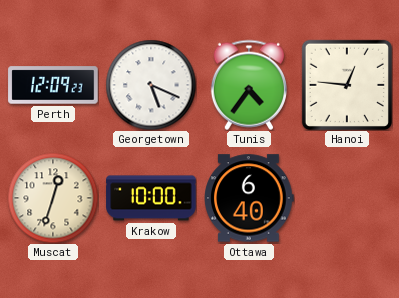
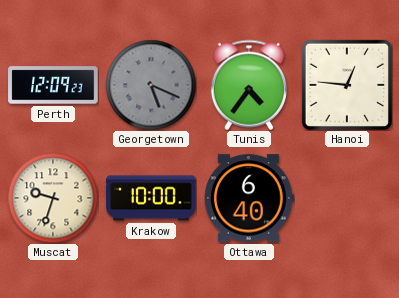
Georgetown dial: white -> grey
Muscat: 12:33 -> 9:33
